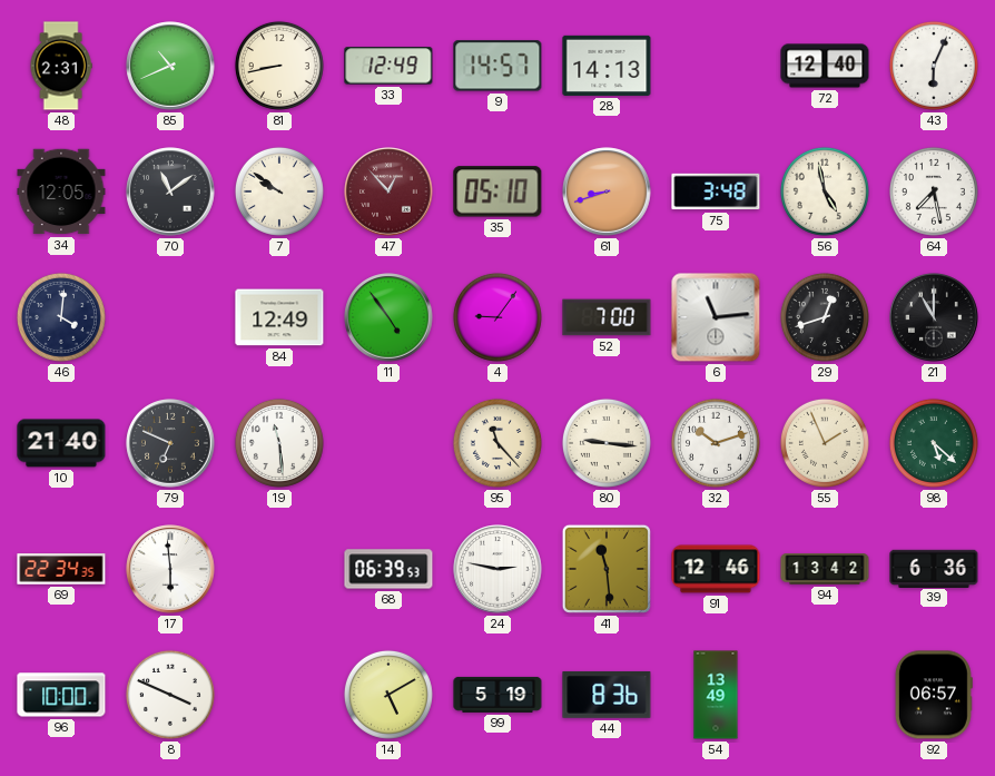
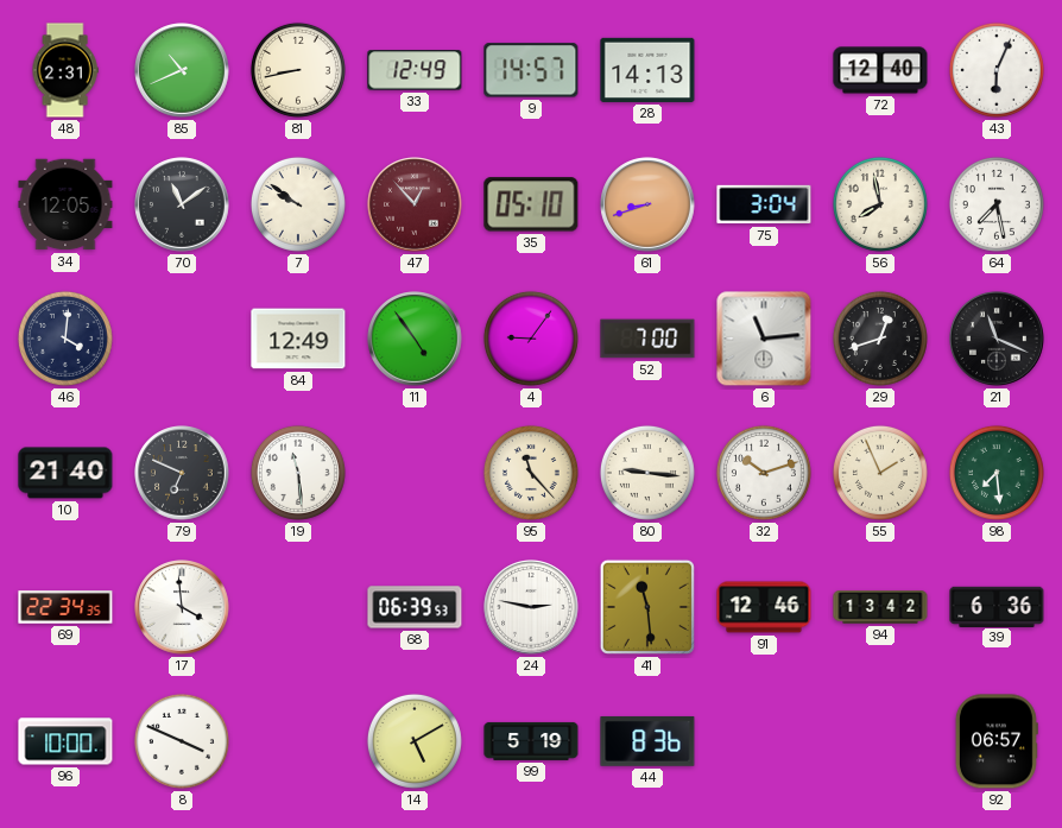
75: 3:48 -> 3:04
56: 4:58 -> 7:58
21: 11:00 -> 11:19
98: 5:22 -> 7:29
17: 5:59 -> 3:59
54: 13:49 -> none
